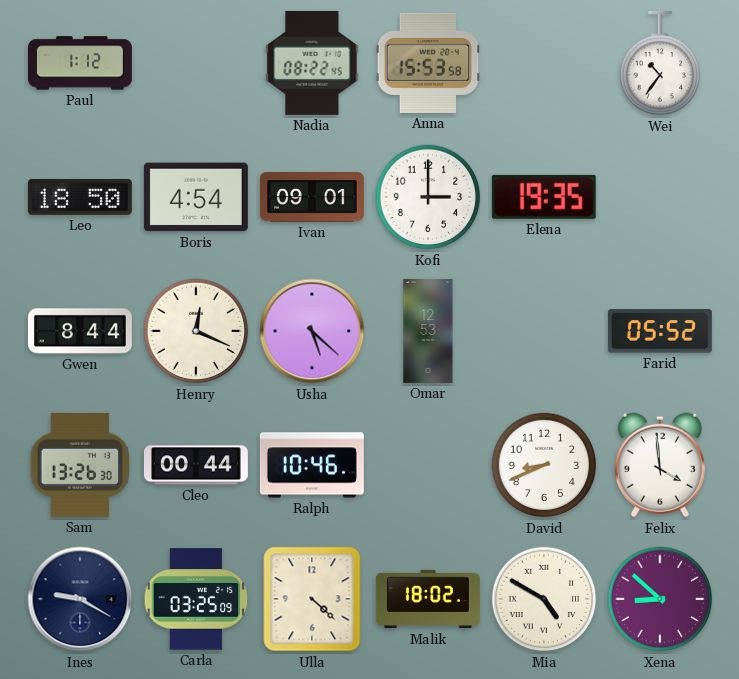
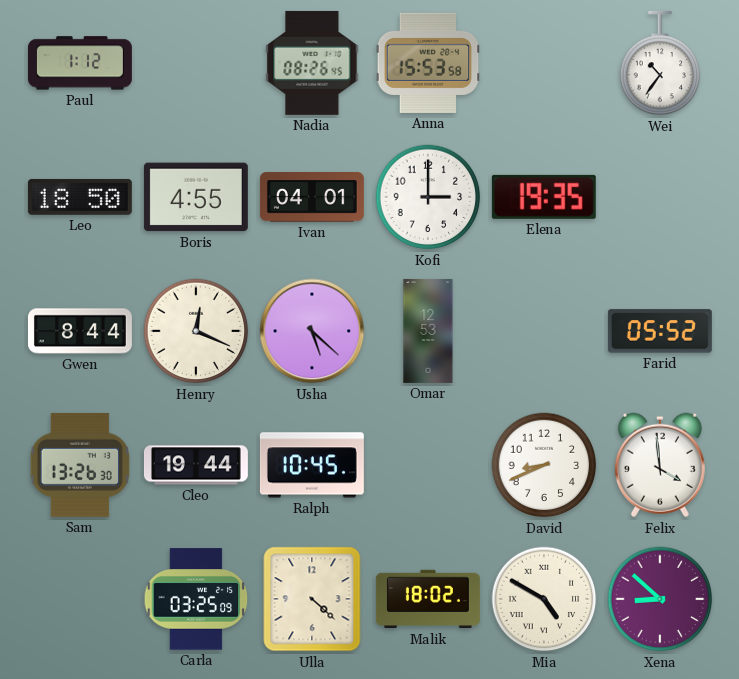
Nadia: 08:22 -> 08:26
Boris: 4:54 -> 4:55
Ivan: 09:01 -> 04:01
Cleo: 00:44 -> 19:44
Ralph: 10:46 -> 10:45
Ines: 9:20 -> none
